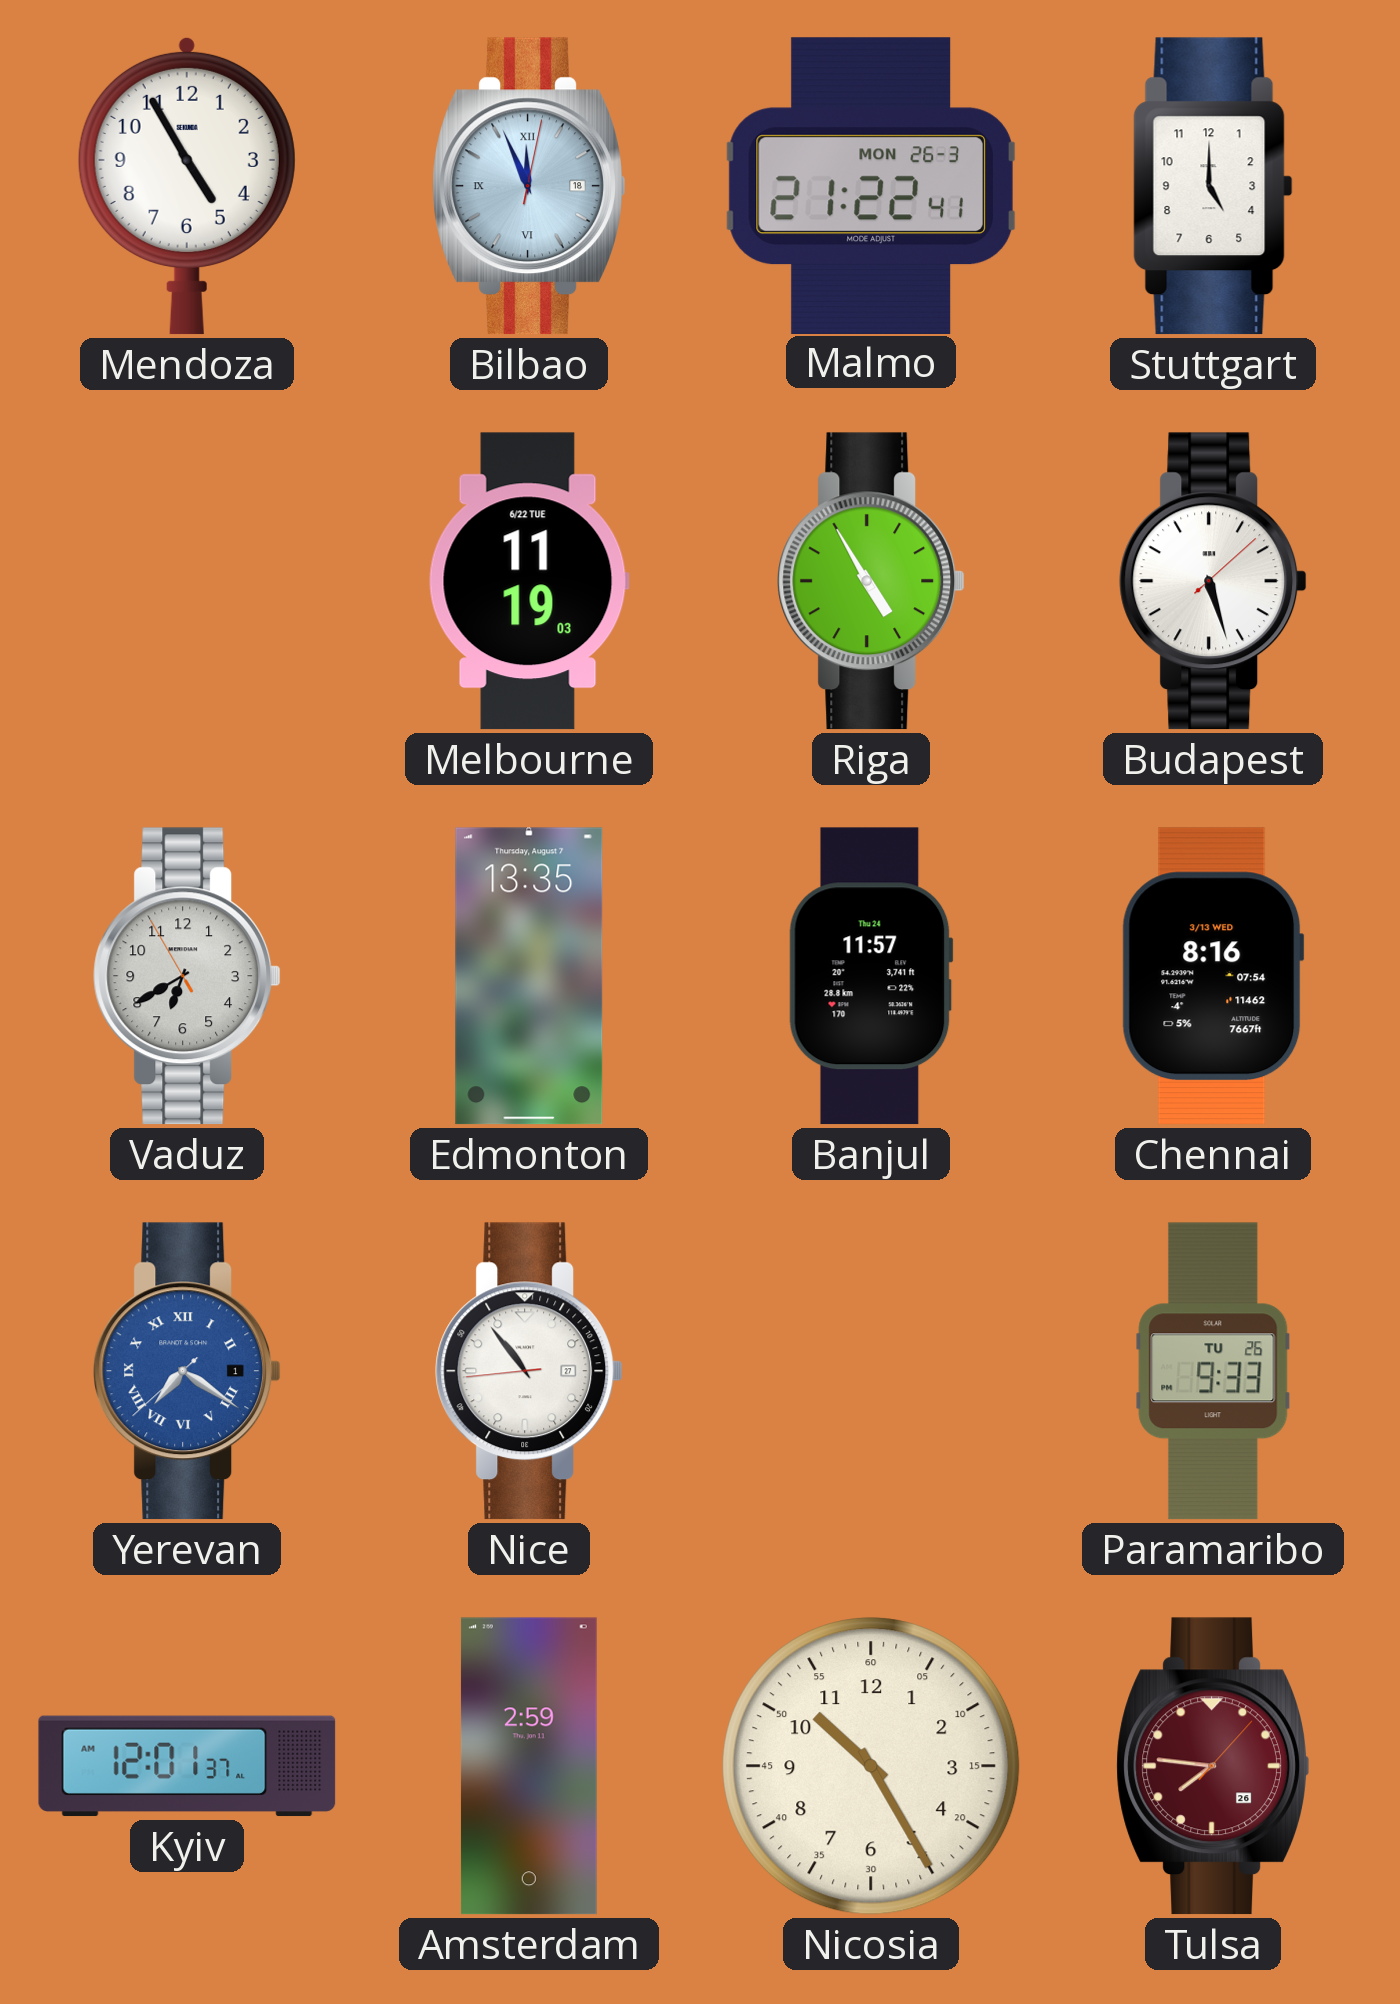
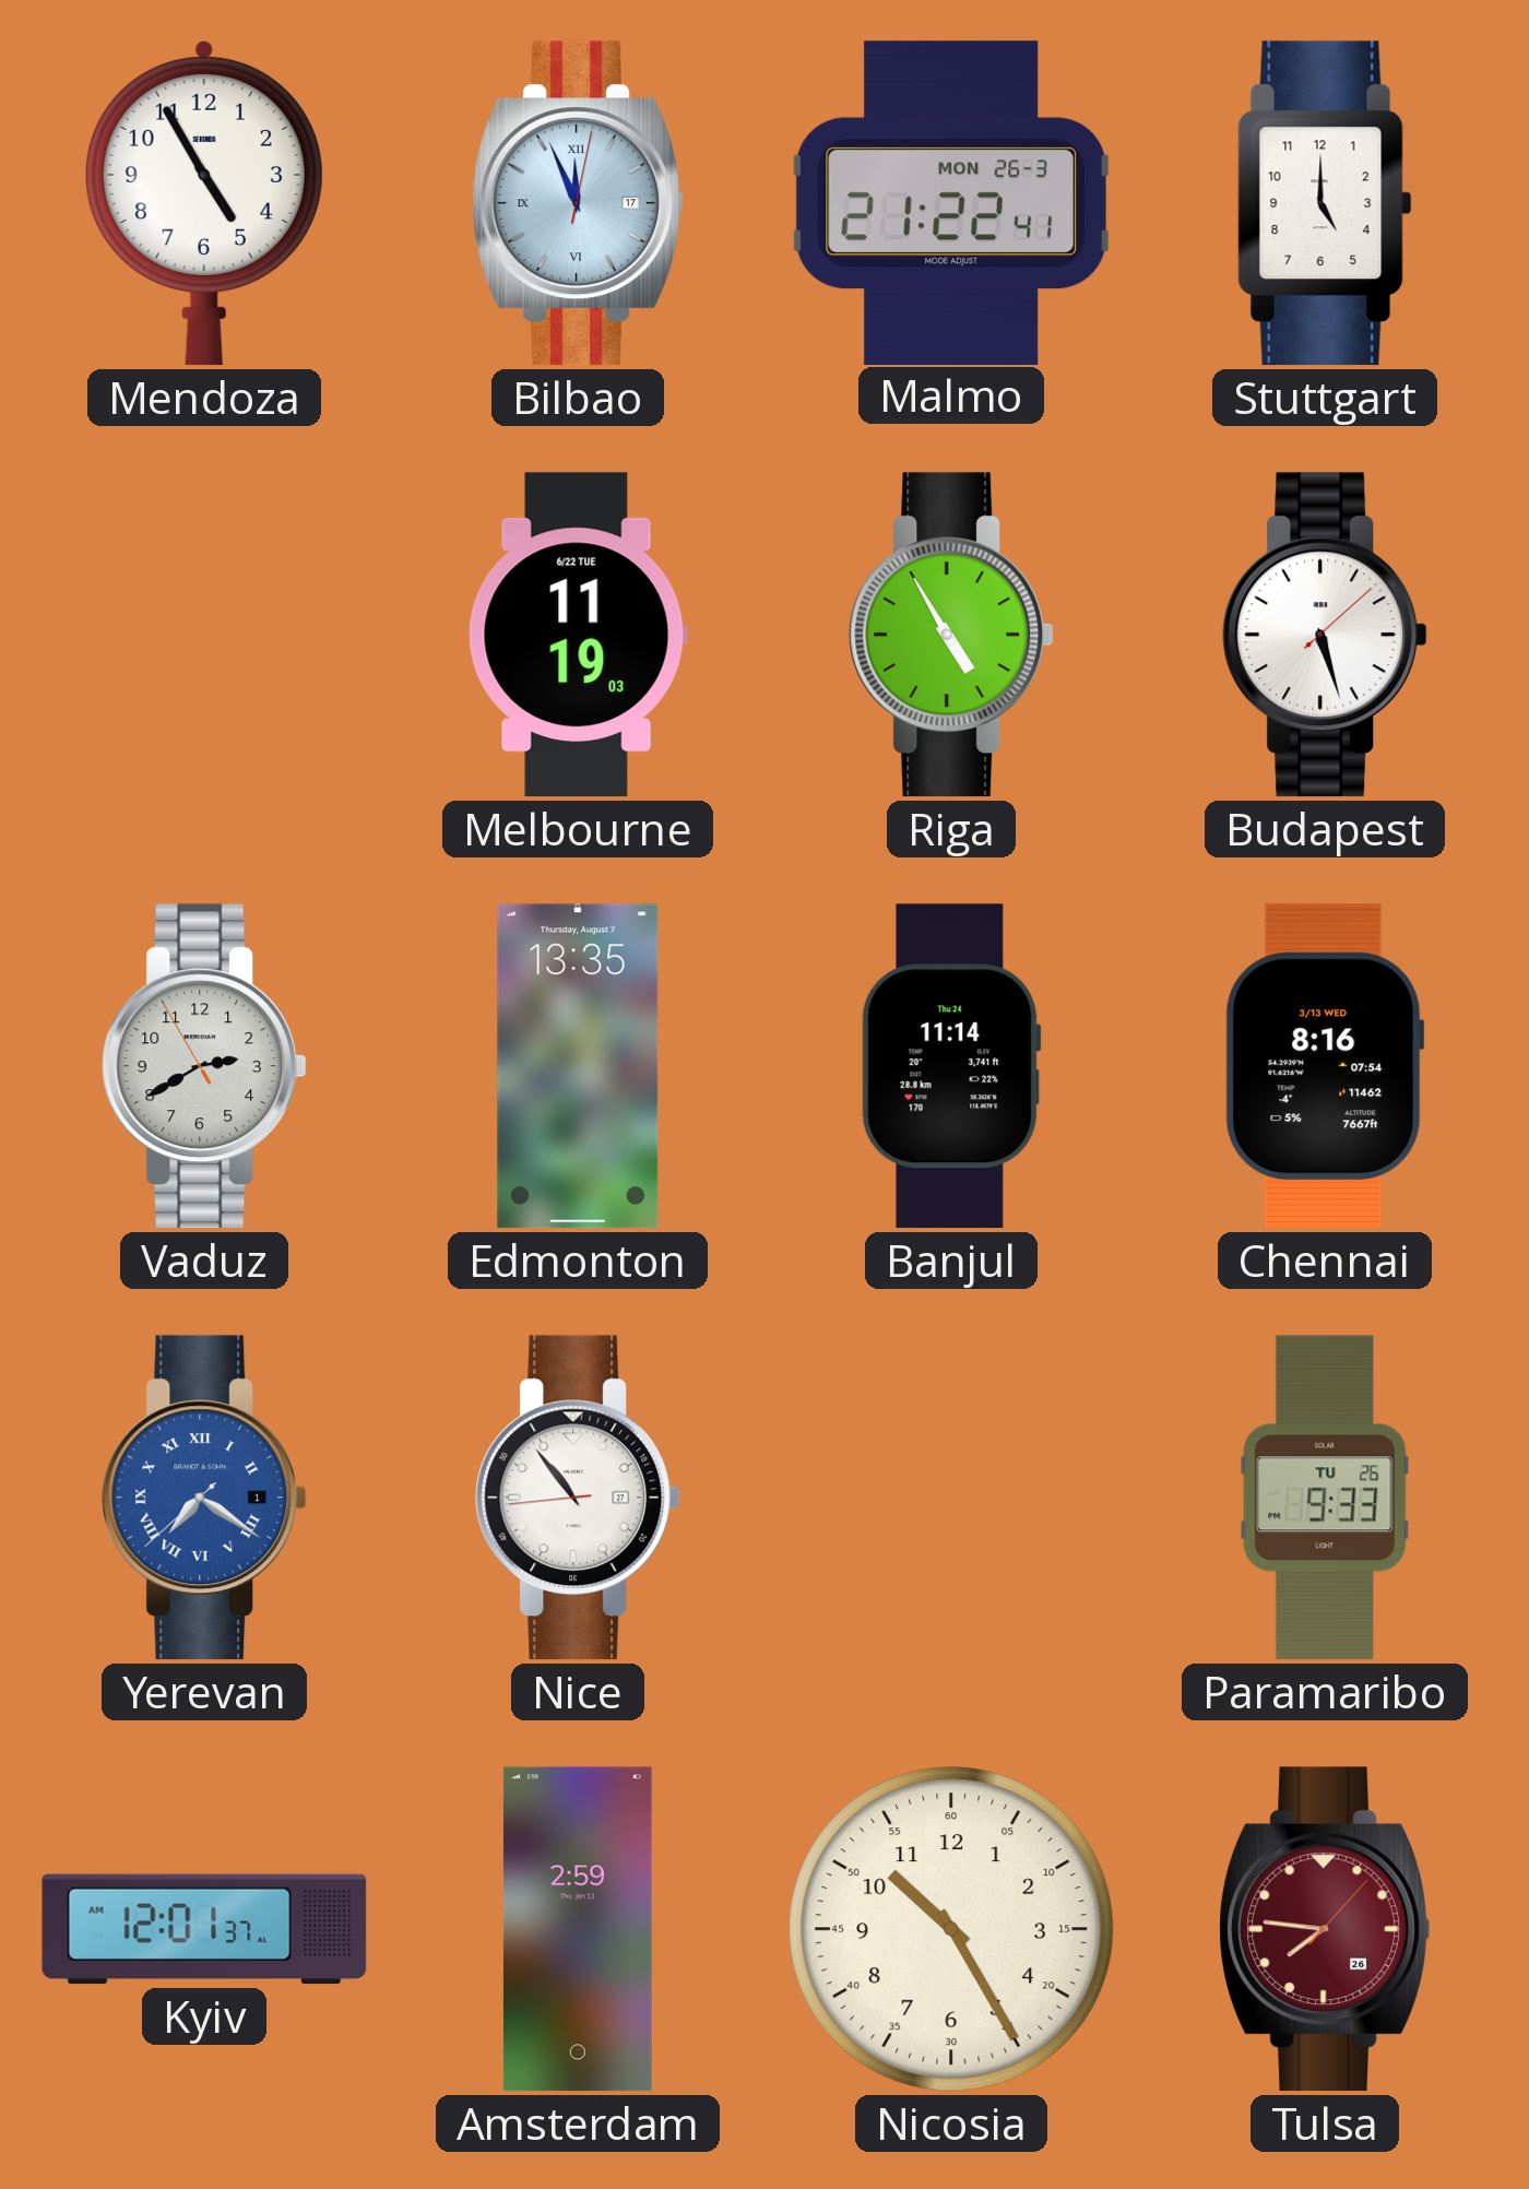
Bilbao date: 18 -> 17
Vaduz: 6:39 -> 2:39
Banjul: 11:57 -> 11:14
